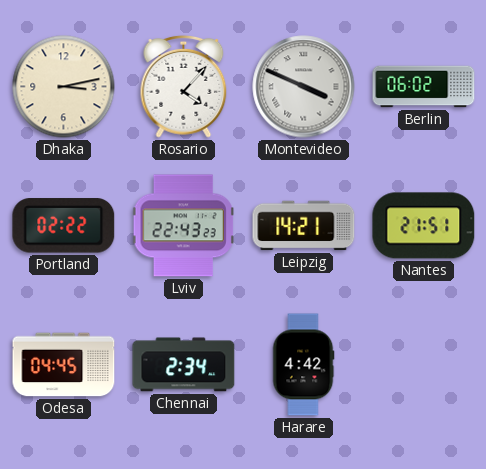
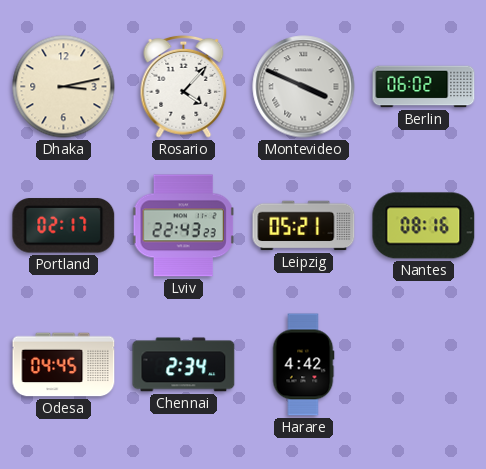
Portland: 02:22 -> 02:17
Leipzig: 14:21 -> 05:21
Nantes: 21:51 -> 08:16
